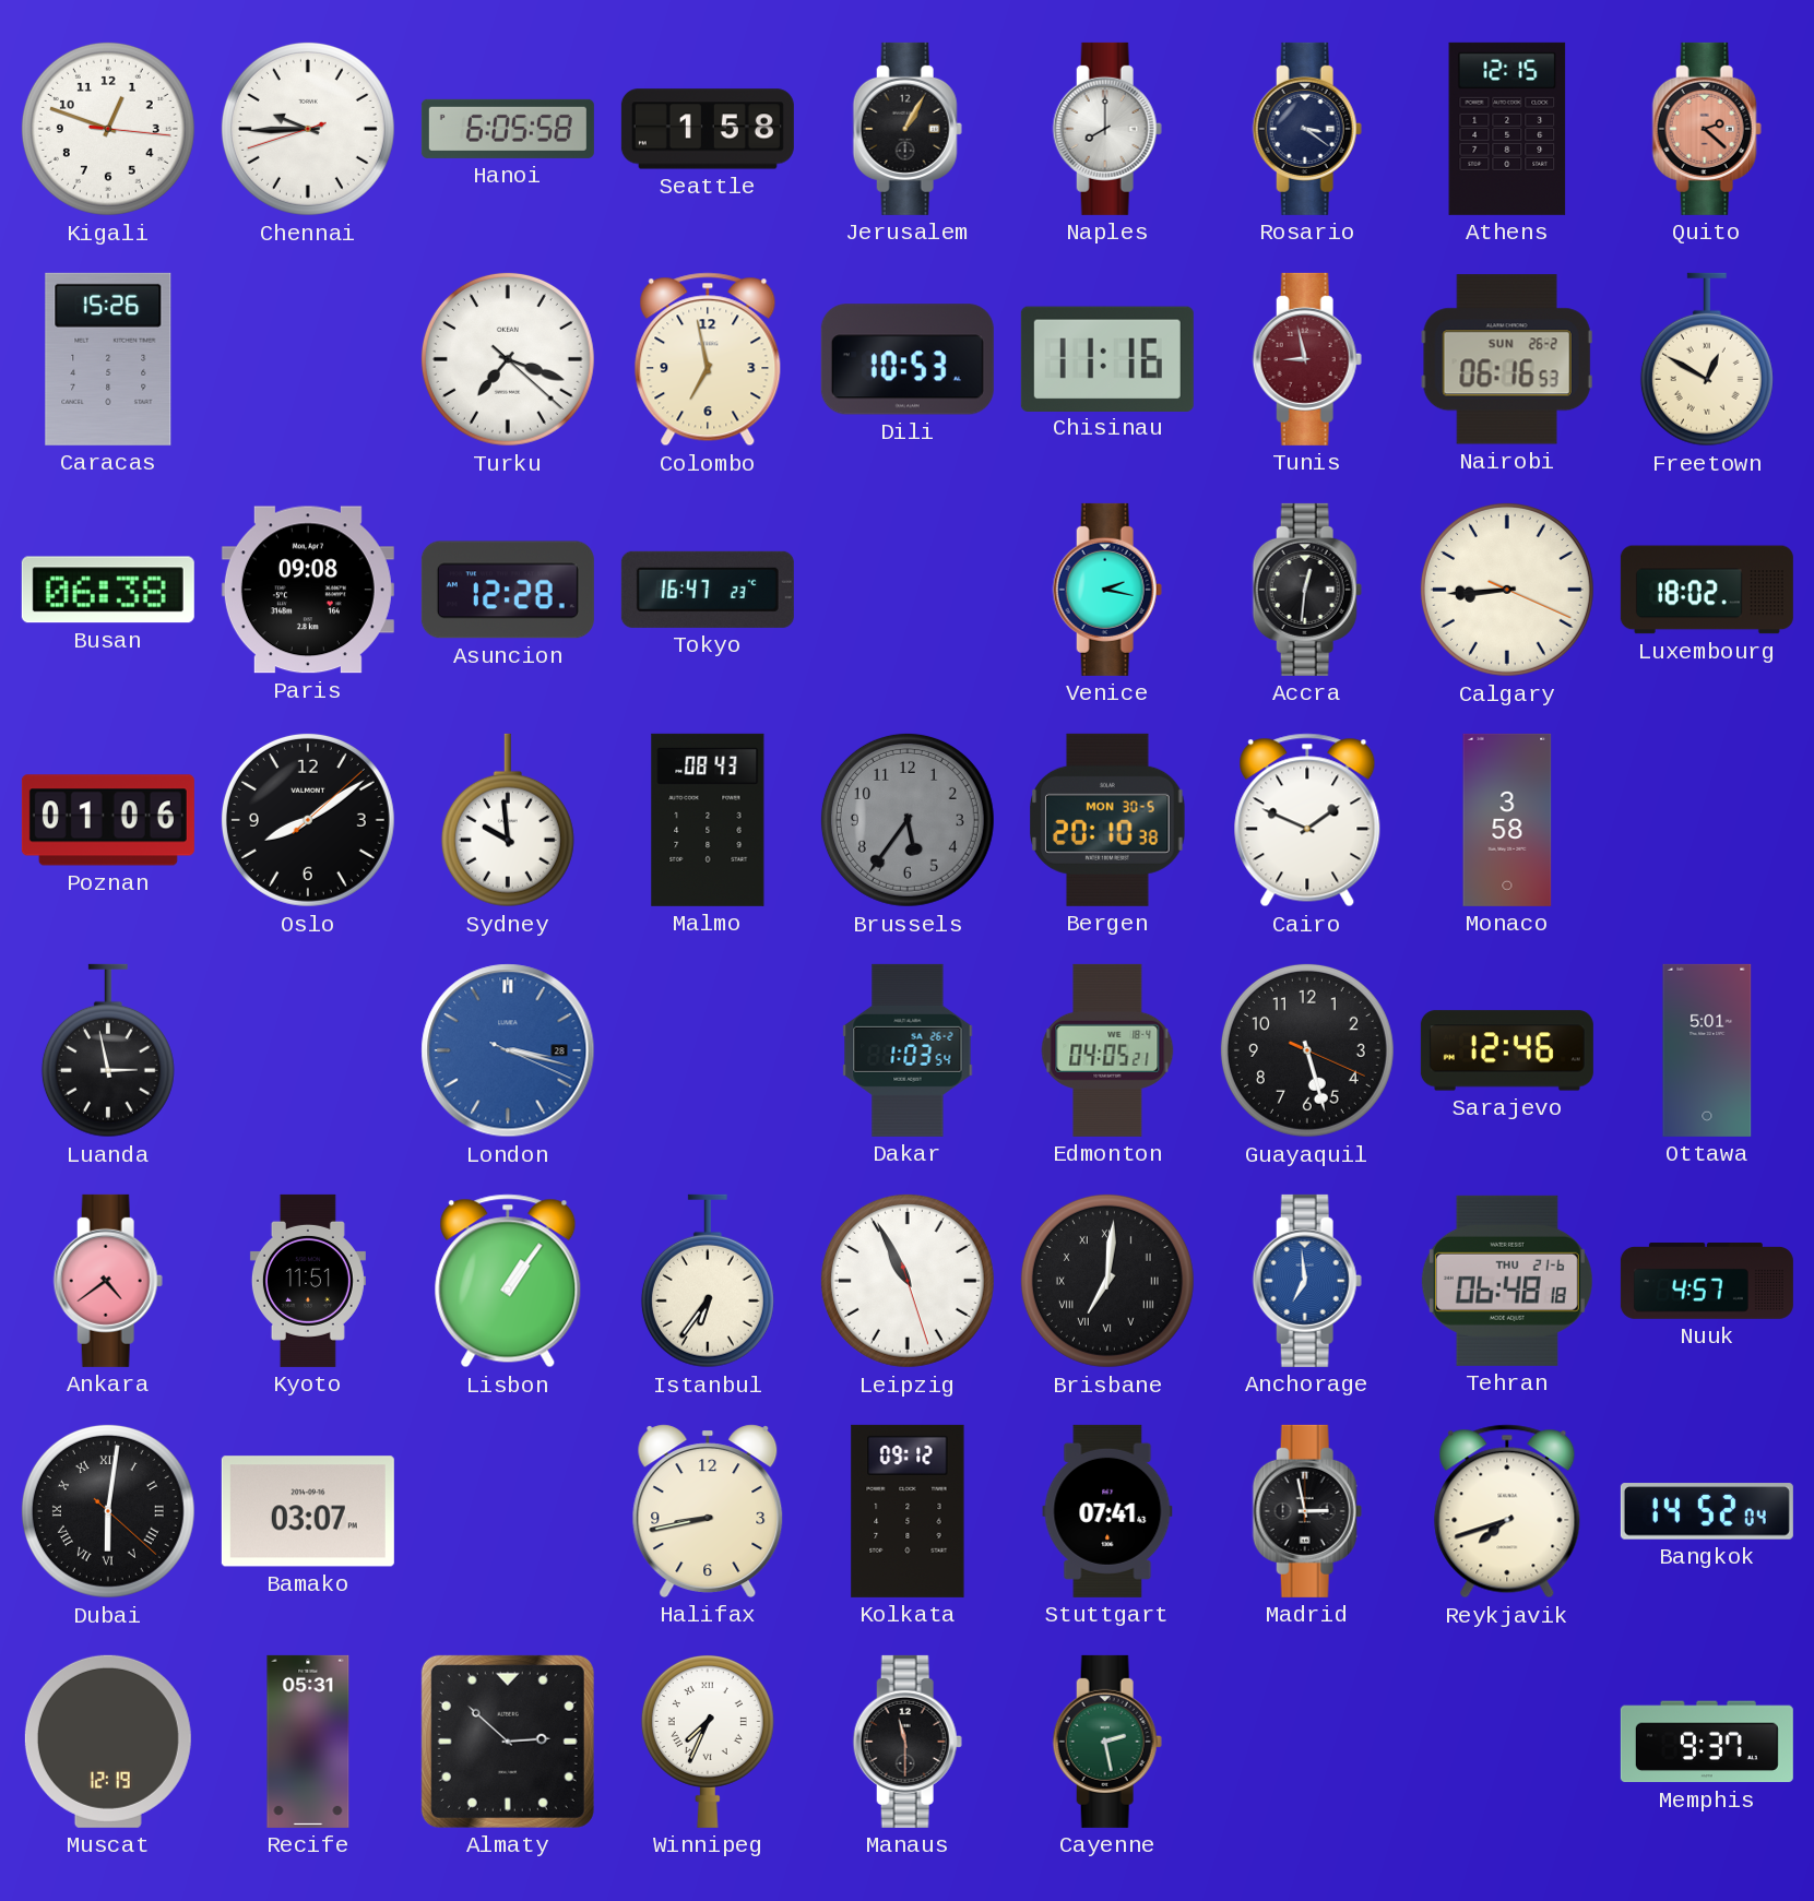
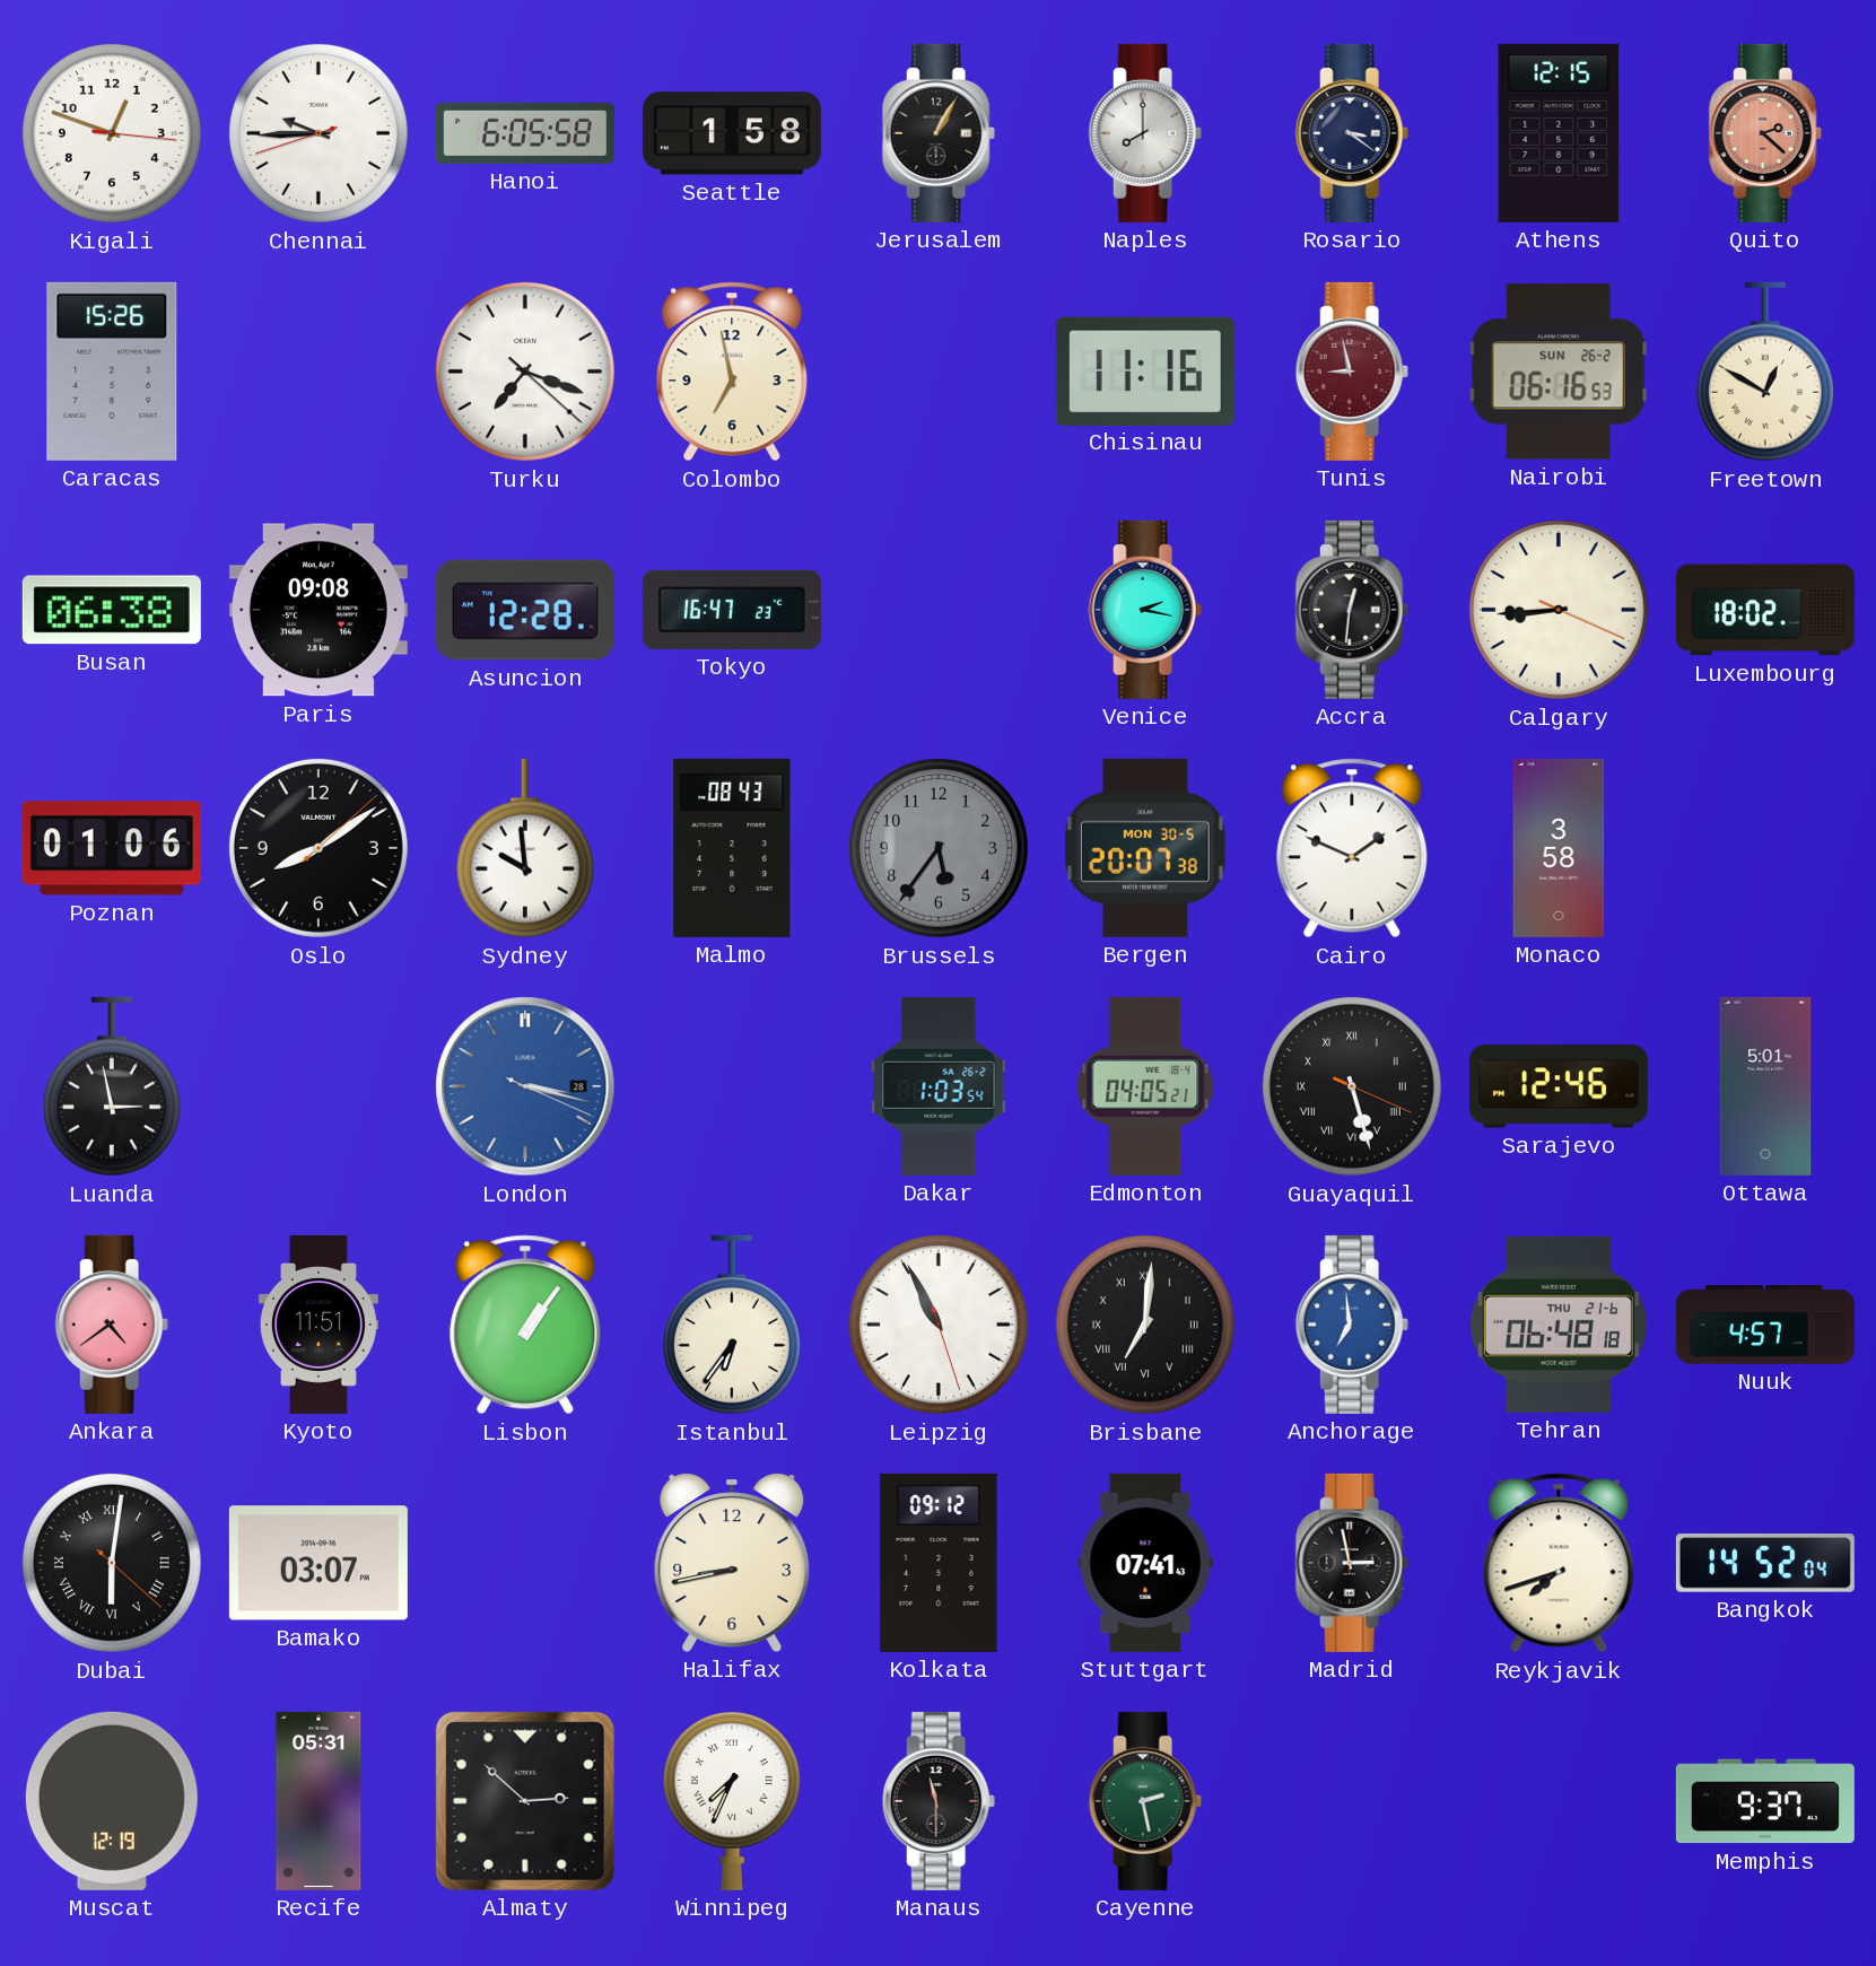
Dili: 10:53 -> none
Bergen: 20:10 -> 20:07
Guayaquil numerals: Arabic -> Roman
